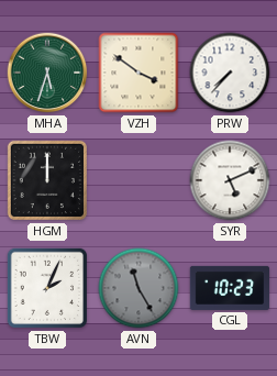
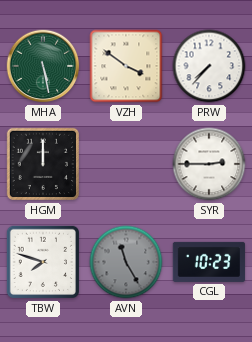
MHA: 5:33 -> 5:28
SYR: 5:11 -> 2:45
TBW: 2:04 -> 7:48
